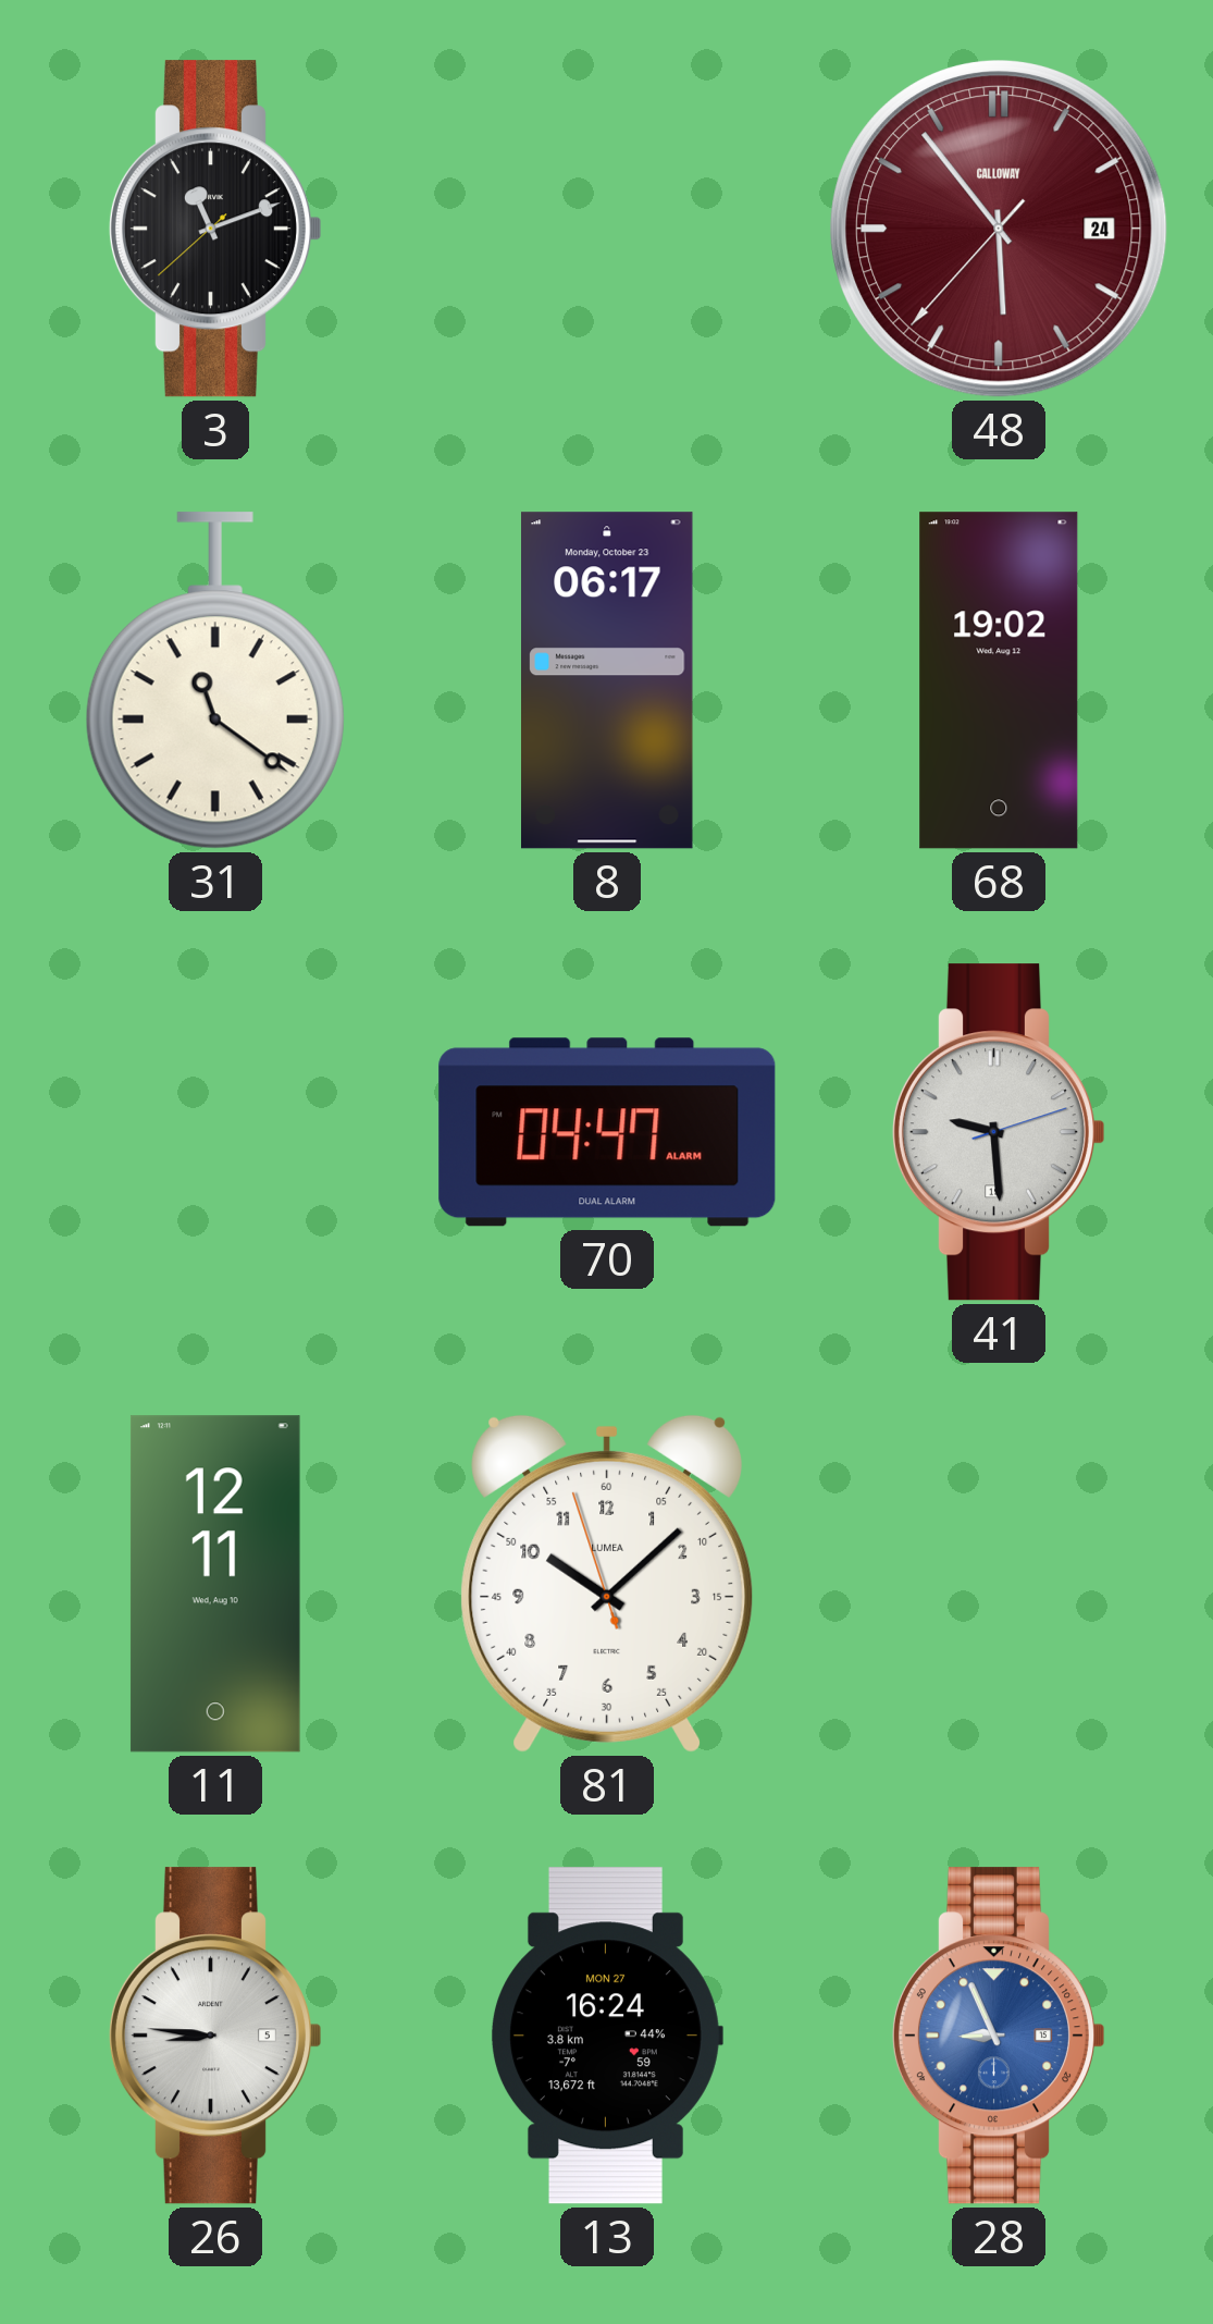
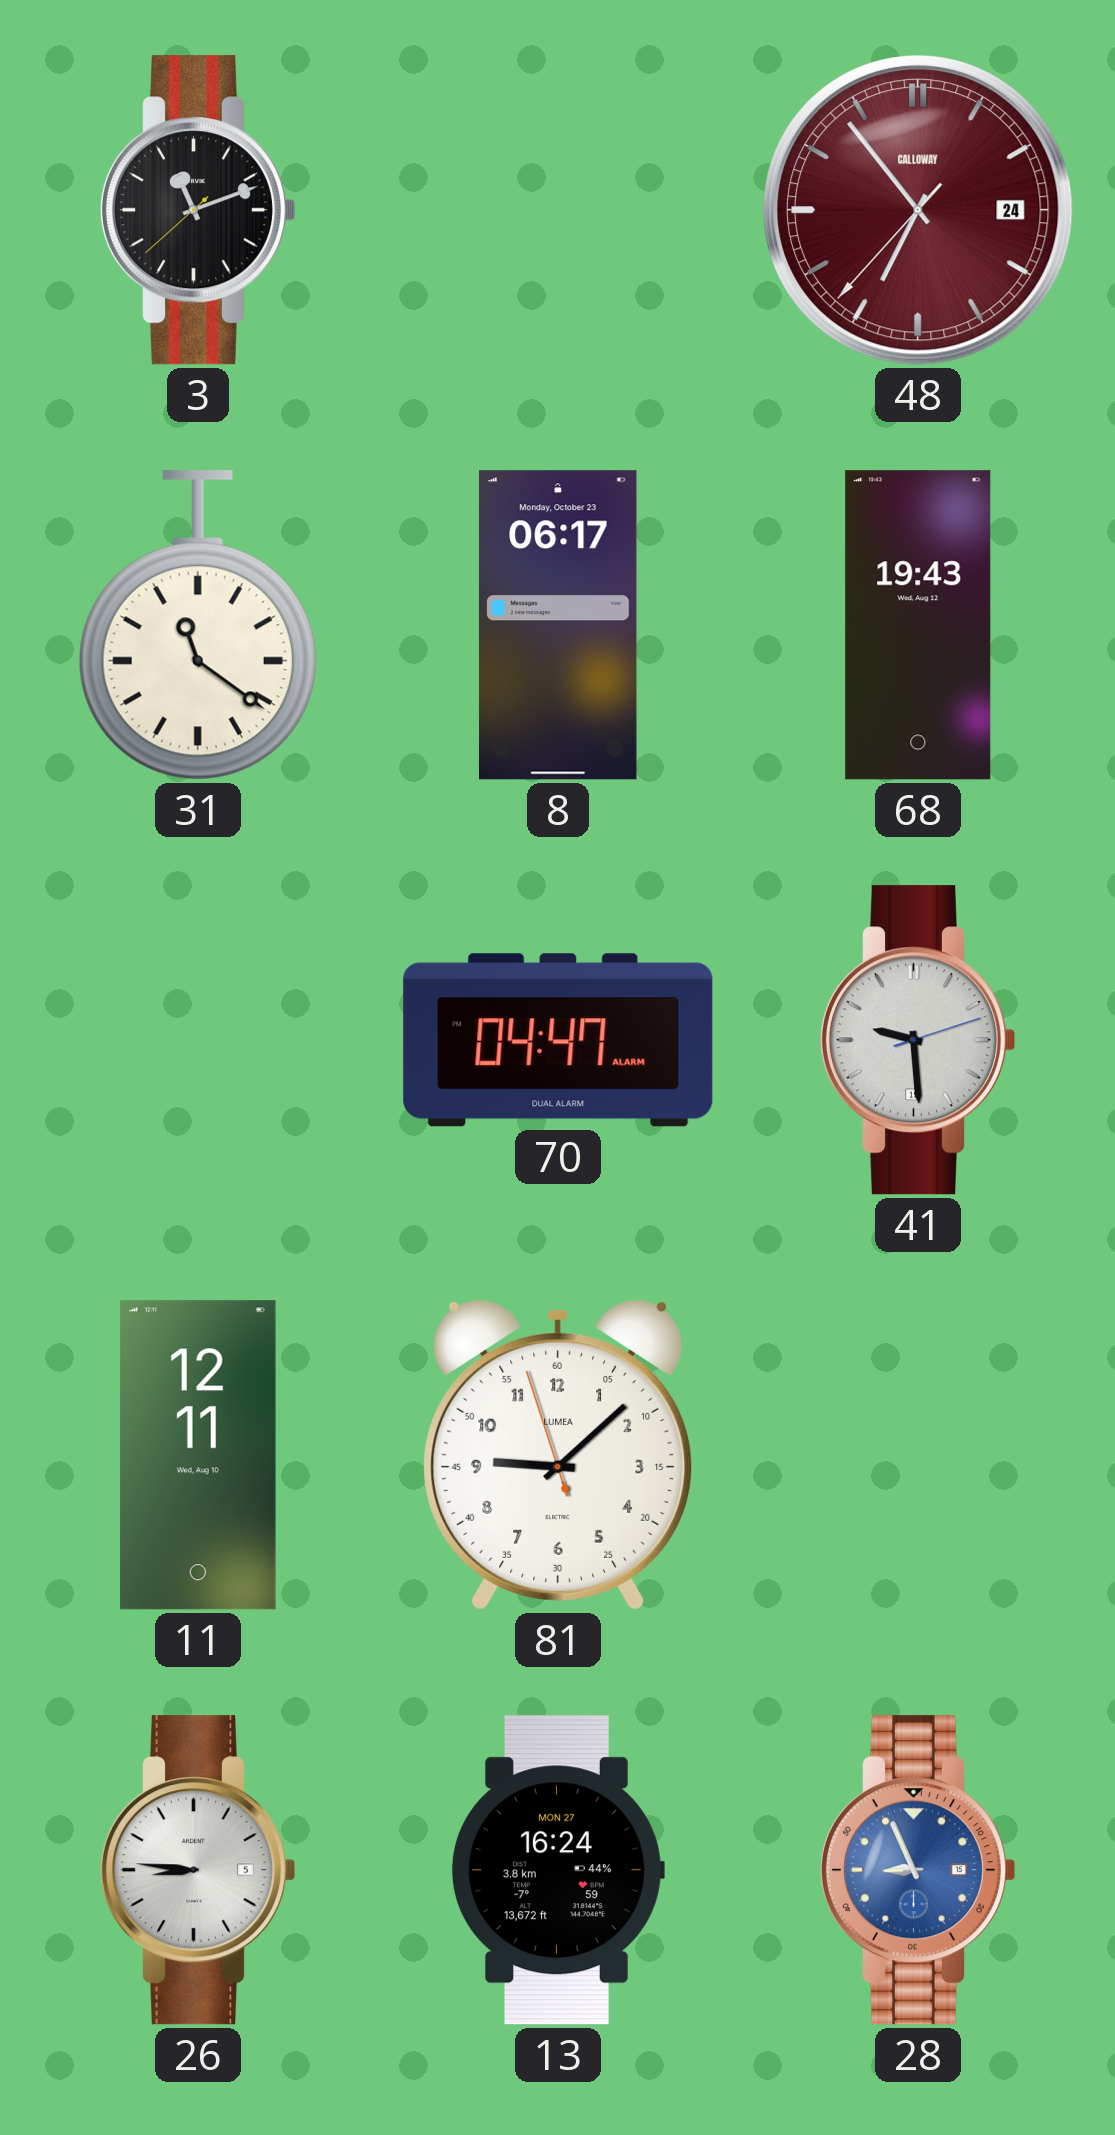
48: 5:53 -> 6:53
68: 19:02 -> 19:43
81: 10:07 -> 9:07
